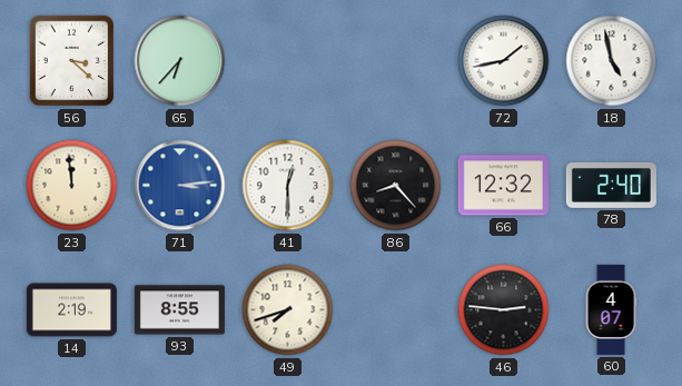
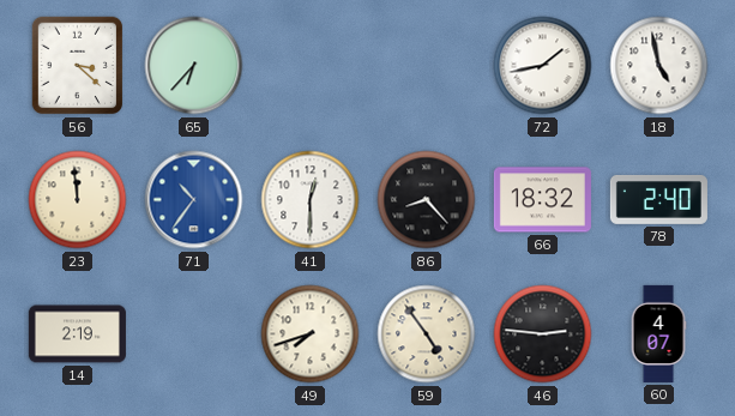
71: 3:14 -> 10:36
66: 12:32 -> 18:32
93: 8:55 -> none
59: none -> 4:54
